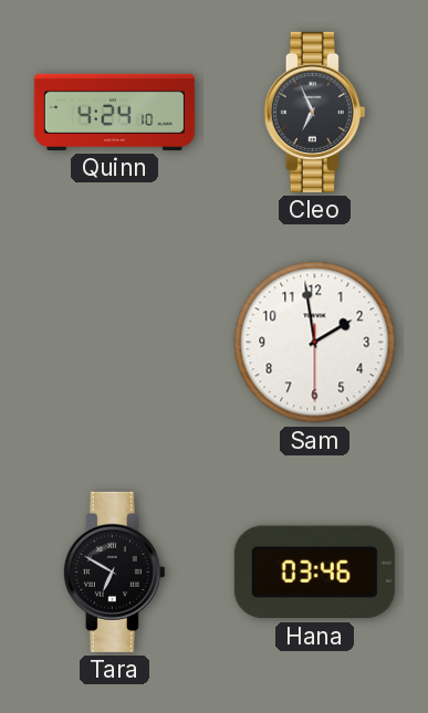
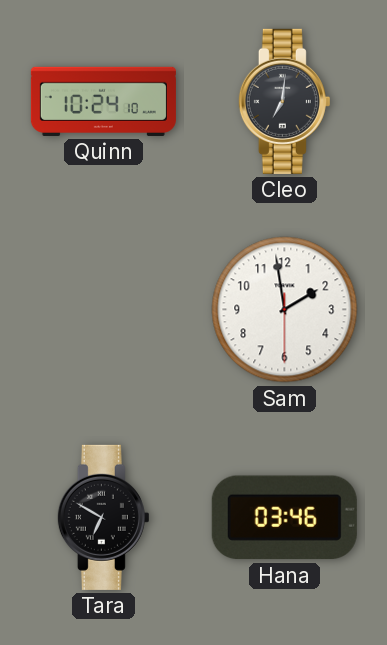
Quinn: 4:24 -> 10:24
Cleo: 6:56 -> 7:01
